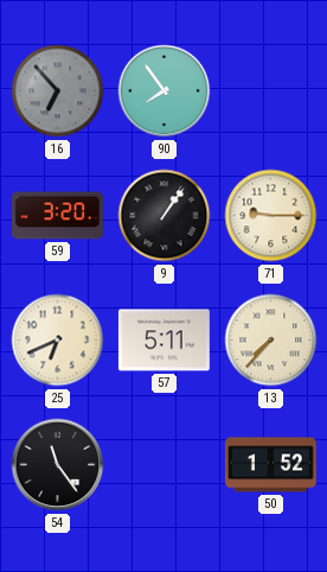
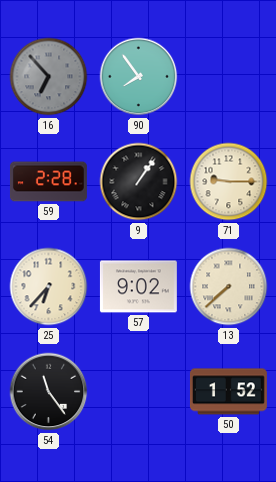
59: 3:20 -> 2:28
25: 6:41 -> 6:37
57: 5:11 -> 9:02
13: 7:37 -> 7:38
